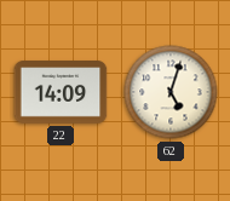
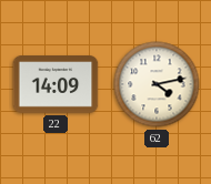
62: 5:03 -> 4:13
